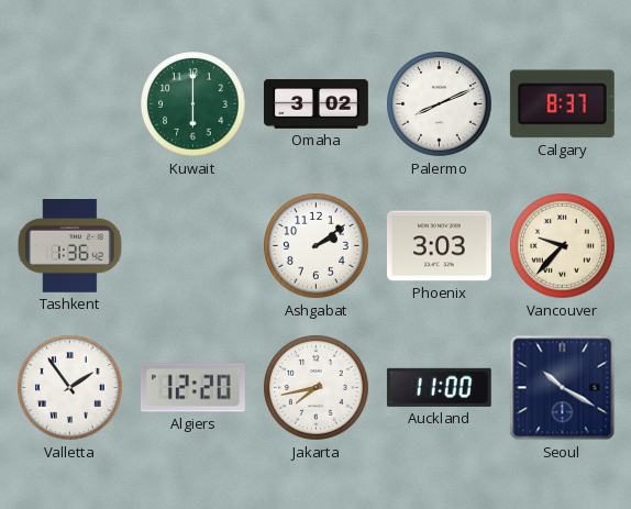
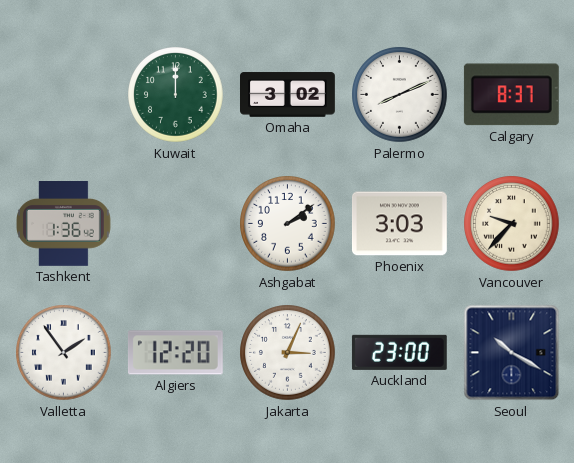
Kuwait: 6:00 -> 12:00
Jakarta: 7:43 -> 3:04
Auckland: 11:00 -> 23:00
